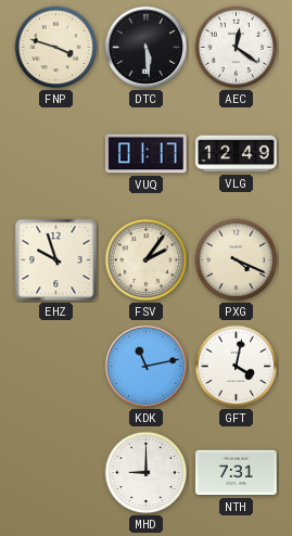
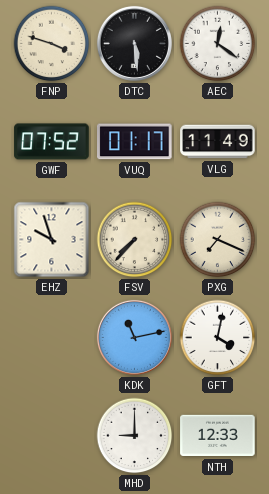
GWF: none -> 07:52
VLG: 12:49 -> 11:49
FSV: 2:06 -> 7:37
PXG: 4:19 -> 7:19
NTH: 7:31 -> 12:33
